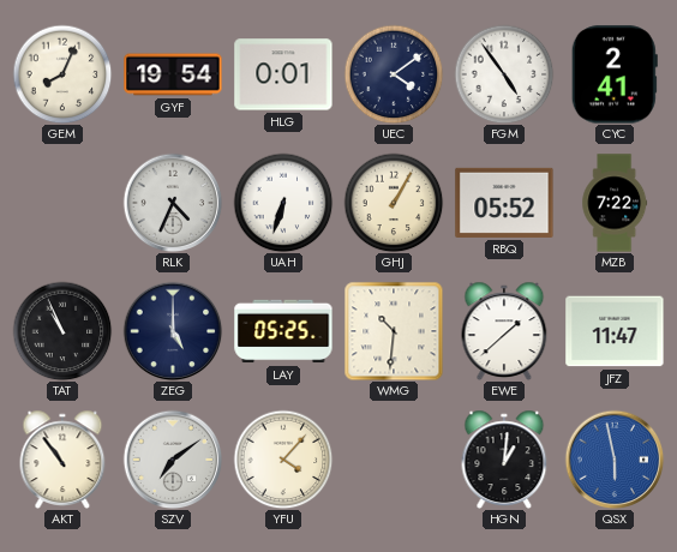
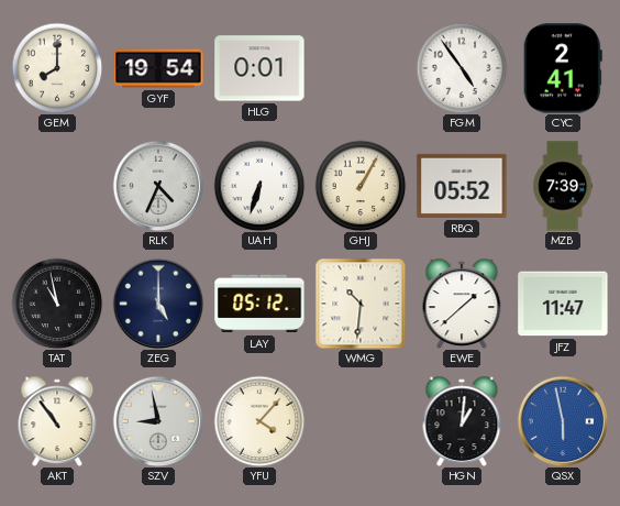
GEM: 8:04 -> 8:00
UEC: 4:09 -> none
MZB: 7:22 -> 7:39
TAT: 10:56 -> 10:58
LAY: 05:25 -> 05:12
SZV: 7:09 -> 8:58
